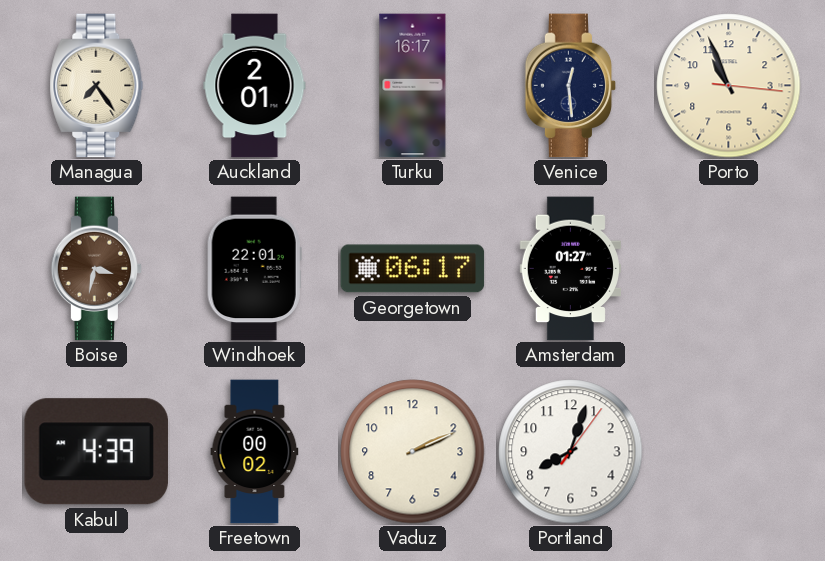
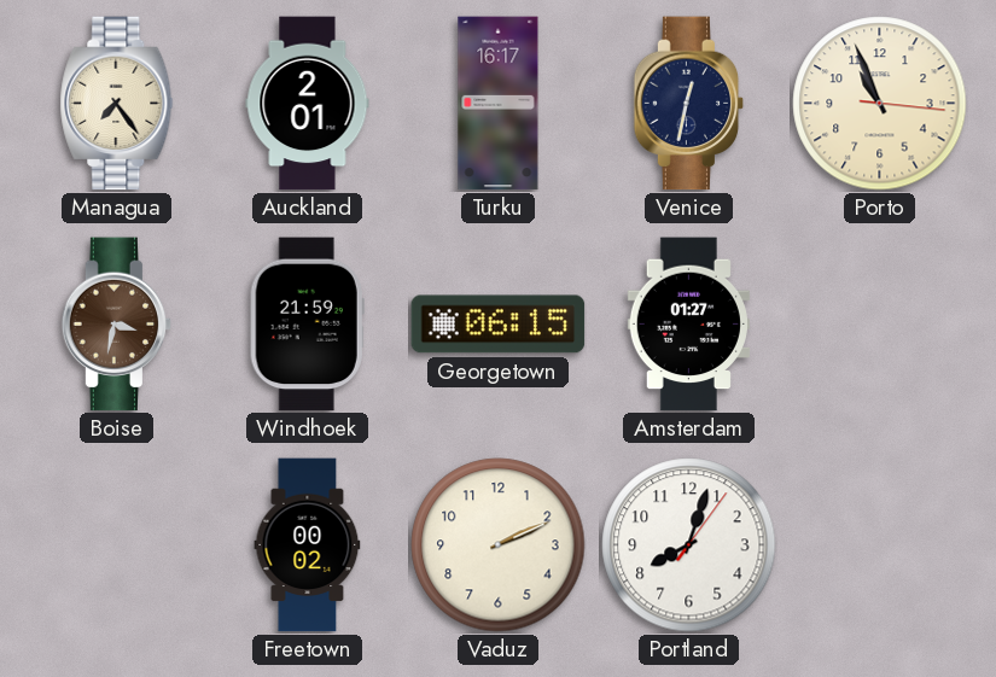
Venice: 12:29 -> 12:32
Windhoek: 22:01 -> 21:59
Georgetown: 06:17 -> 06:15
Kabul: 4:39 -> none
